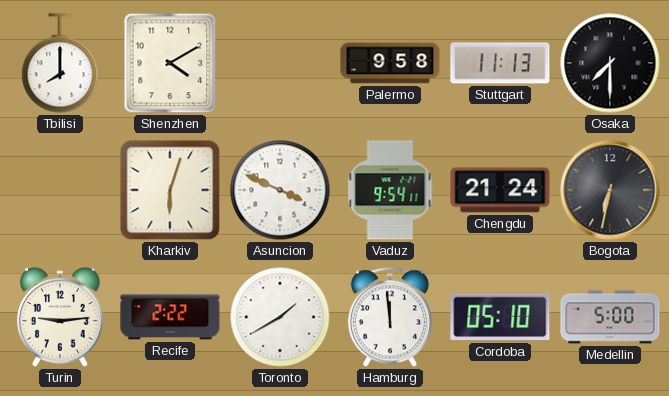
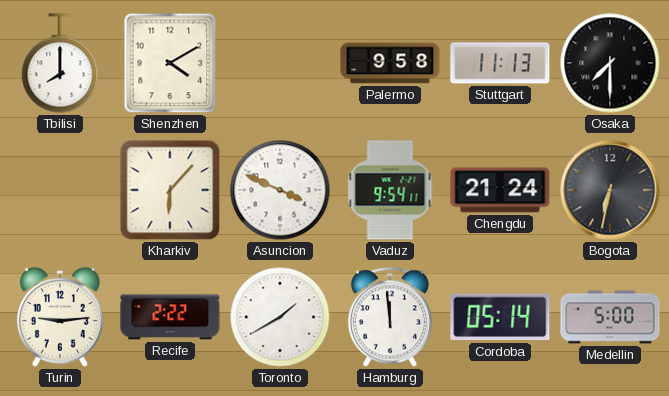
Kharkiv: 6:03 -> 6:07
Cordoba: 05:10 -> 05:14
